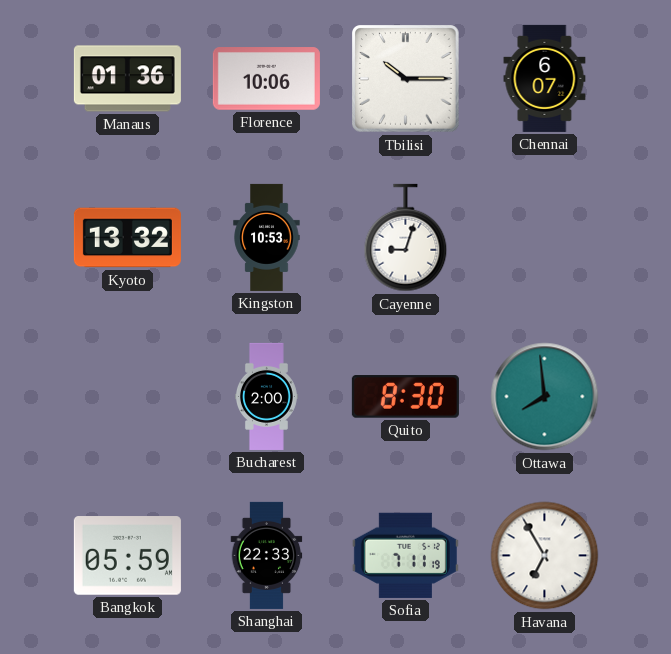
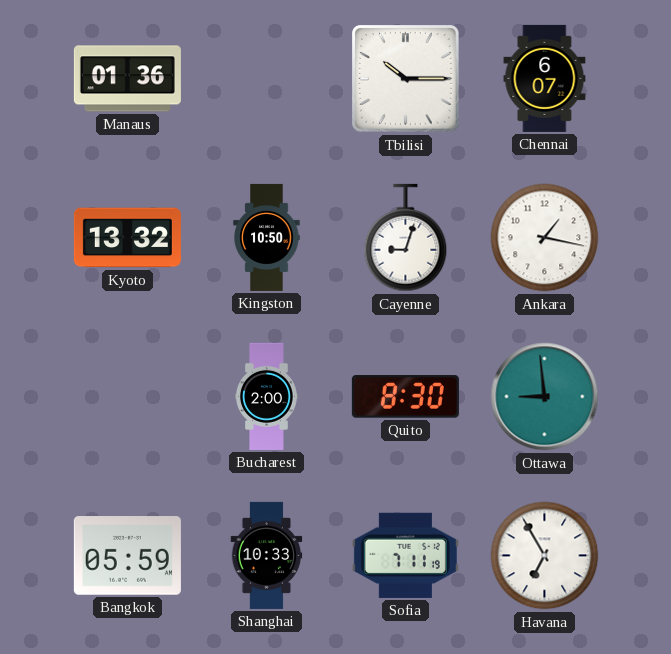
Florence: 10:06 -> none
Kingston: 10:53 -> 10:50
Ankara: none -> 1:17
Ottawa: 7:59 -> 8:59
Shanghai: 22:33 -> 10:33
